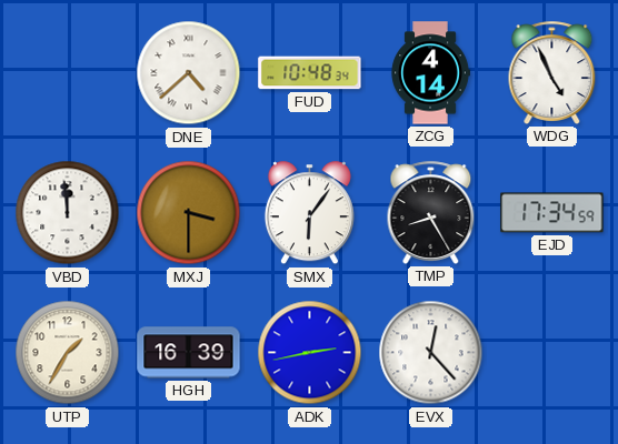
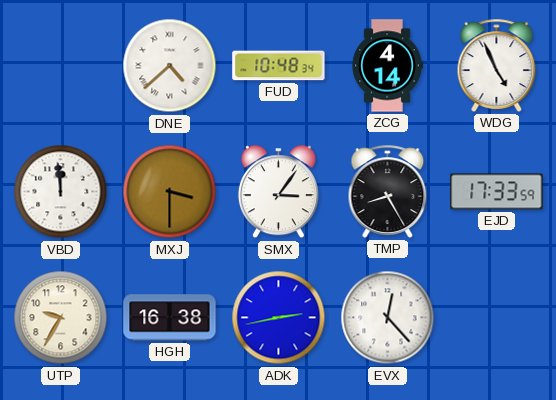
SMX: 6:06 -> 3:06
EJD: 17:34 -> 17:33
UTP: 1:35 -> 9:35
HGH: 16:39 -> 16:38
